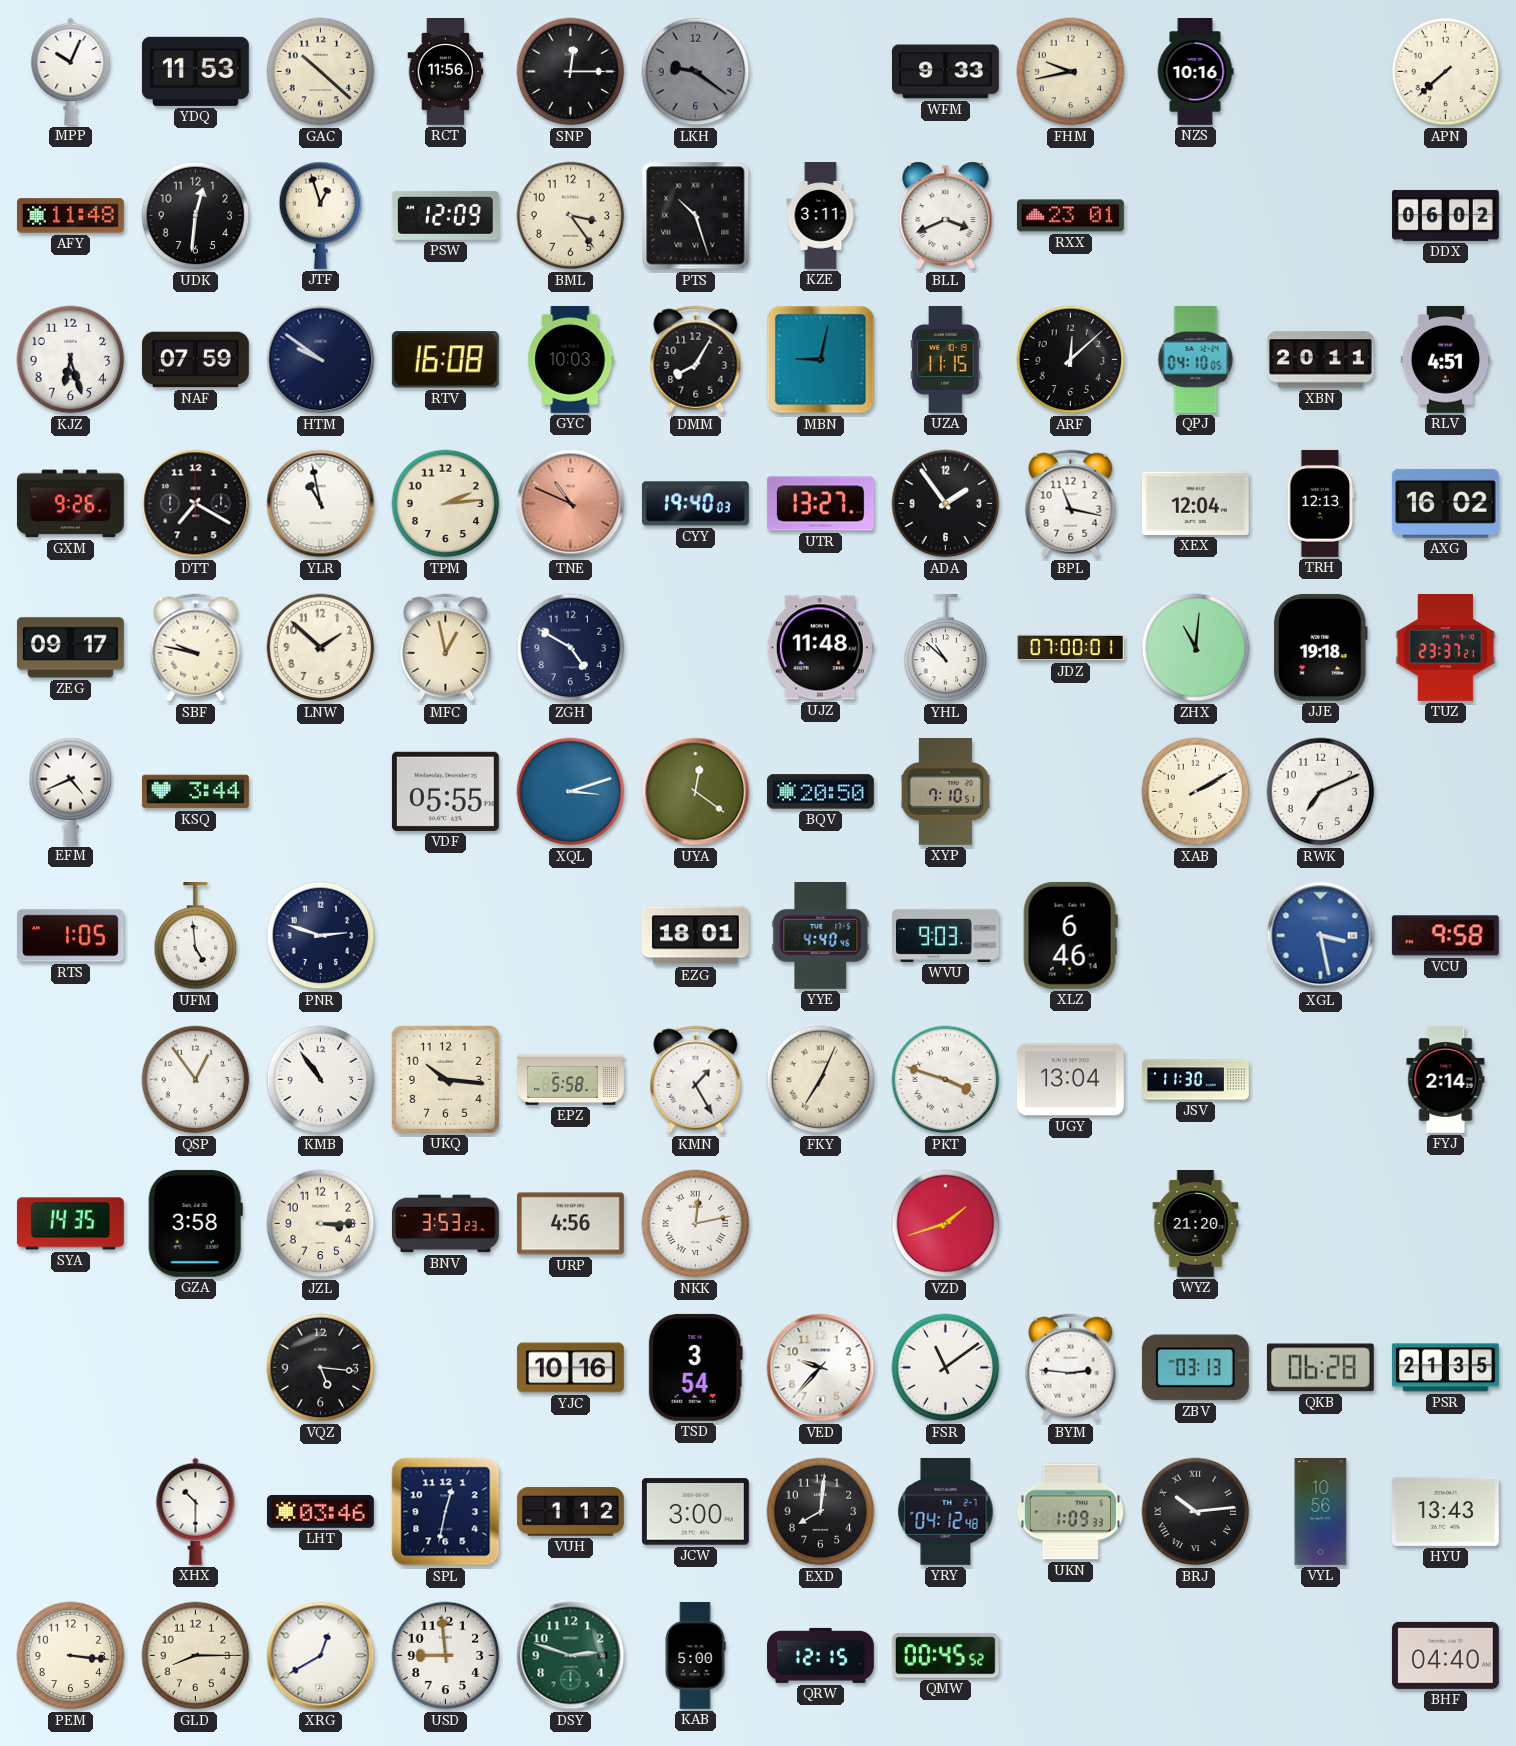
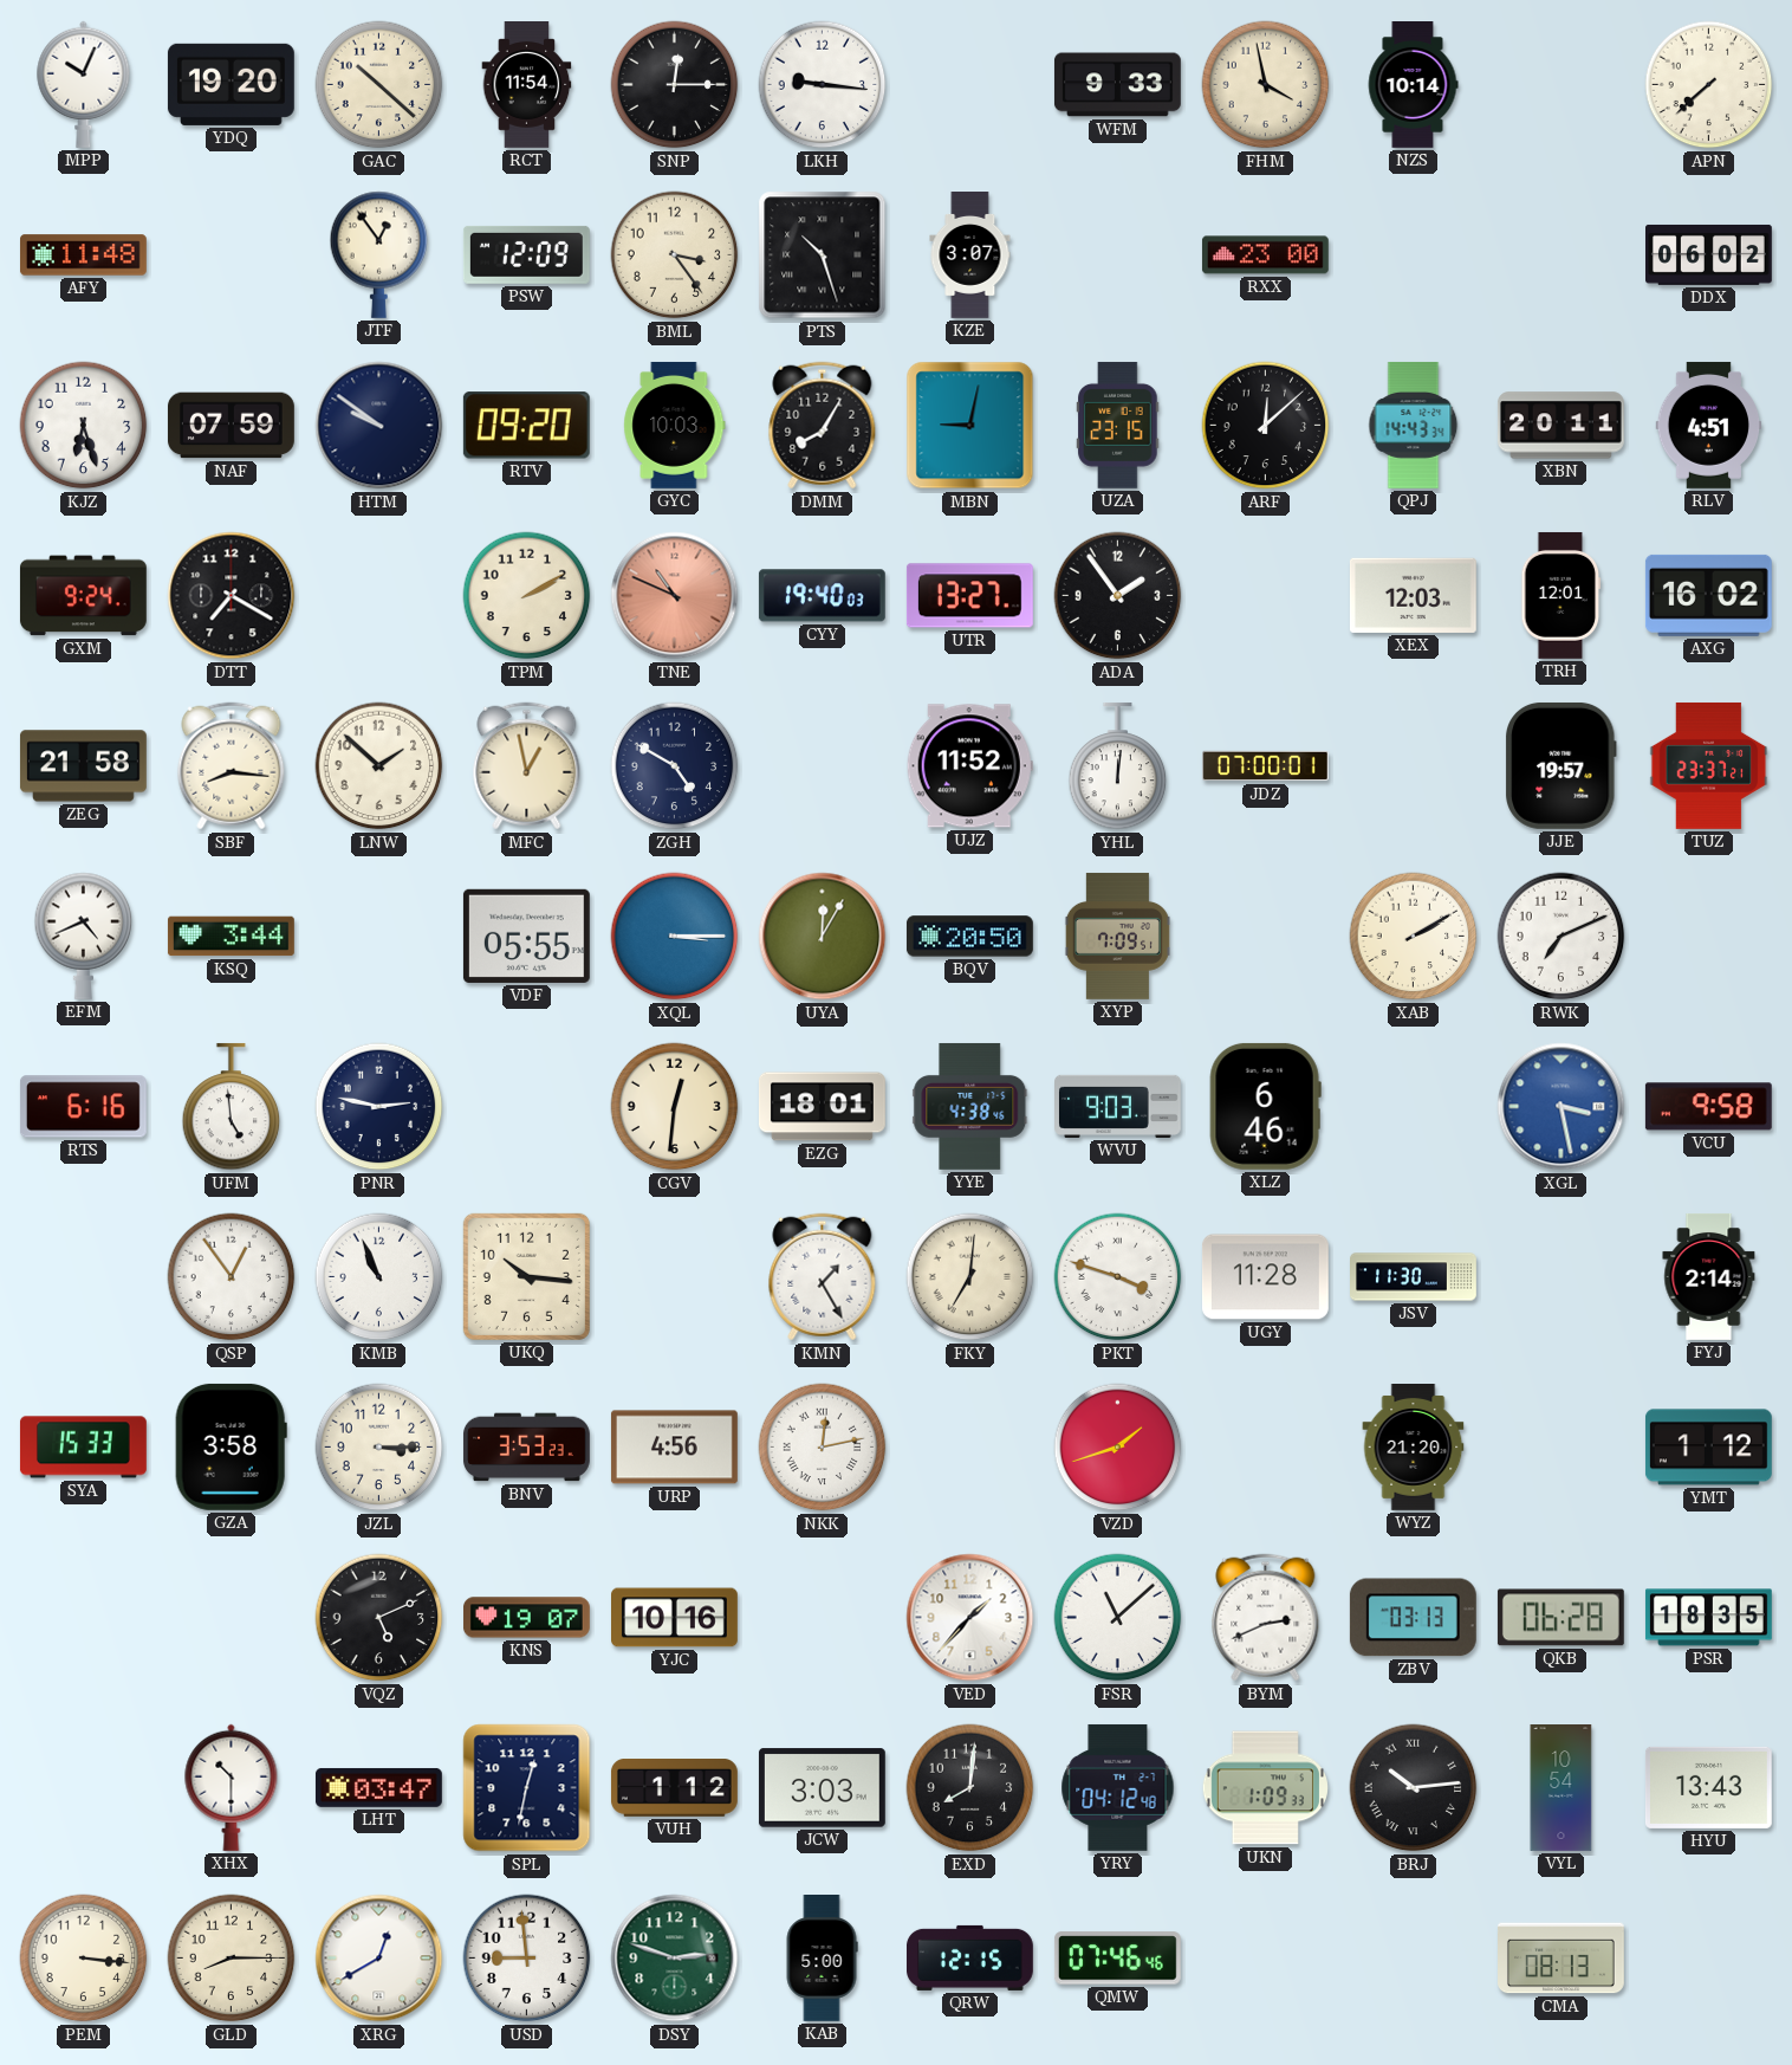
YDQ: 11:53 -> 19:20
RCT: 11:56 -> 11:54
LKH: 9:21 -> 9:16
LKH dial: grey -> white
FHM: 9:43 -> 3:58
NZS: 10:16 -> 10:14
UDK: 12:31 -> none
JTF: 12:57 -> 12:54
KZE: 3:11 -> 3:07
BLL: 3:41 -> none
RXX: 23:01 -> 23:00
RTV: 16:08 -> 09:20
UZA: 11:15 -> 23:15
QPJ: 04:10 -> 14:43
GXM: 9:26 -> 9:24
YLR: 10:58 -> none
TPM: 2:14 -> 2:10
BPL: 11:17 -> none
XEX: 12:04 -> 12:03
TRH: 12:13 -> 12:01
ZEG: 09:17 -> 21:58
SBF: 9:47 -> 8:16
UJZ: 11:48 -> 11:52
YHL: 10:52 -> 12:01
ZHX: 11:01 -> none
JJE: 19:18 -> 19:57
XQL: 3:12 -> 3:15
UYA: 12:21 -> 12:05
XYP: 7:10 -> 7:09
RTS: 1:05 -> 6:16
PNR: 2:48 -> 2:47
CGV: none -> 12:31
YYE: 4:40 -> 4:38
KMB: 10:54 -> 10:56
EPZ: 5:58 -> none
FKY: 7:04 -> 7:01
UGY: 13:04 -> 11:28
SYA: 14:35 -> 15:33
YMT: none -> 1:12
VQZ: 5:16 -> 5:11
KNS: none -> 19:07
TSD: 3:54 -> none
VED: 9:37 -> 1:37
FSR: 11:09 -> 11:08
BYM: 2:46 -> 2:41
PSR: 21:35 -> 18:35
LHT: 03:46 -> 03:47
JCW: 3:00 -> 3:03
VYL: 10:56 -> 10:54
QMW: 00:45 -> 07:46
CMA: none -> 08:13
BHF: 04:40 -> none
